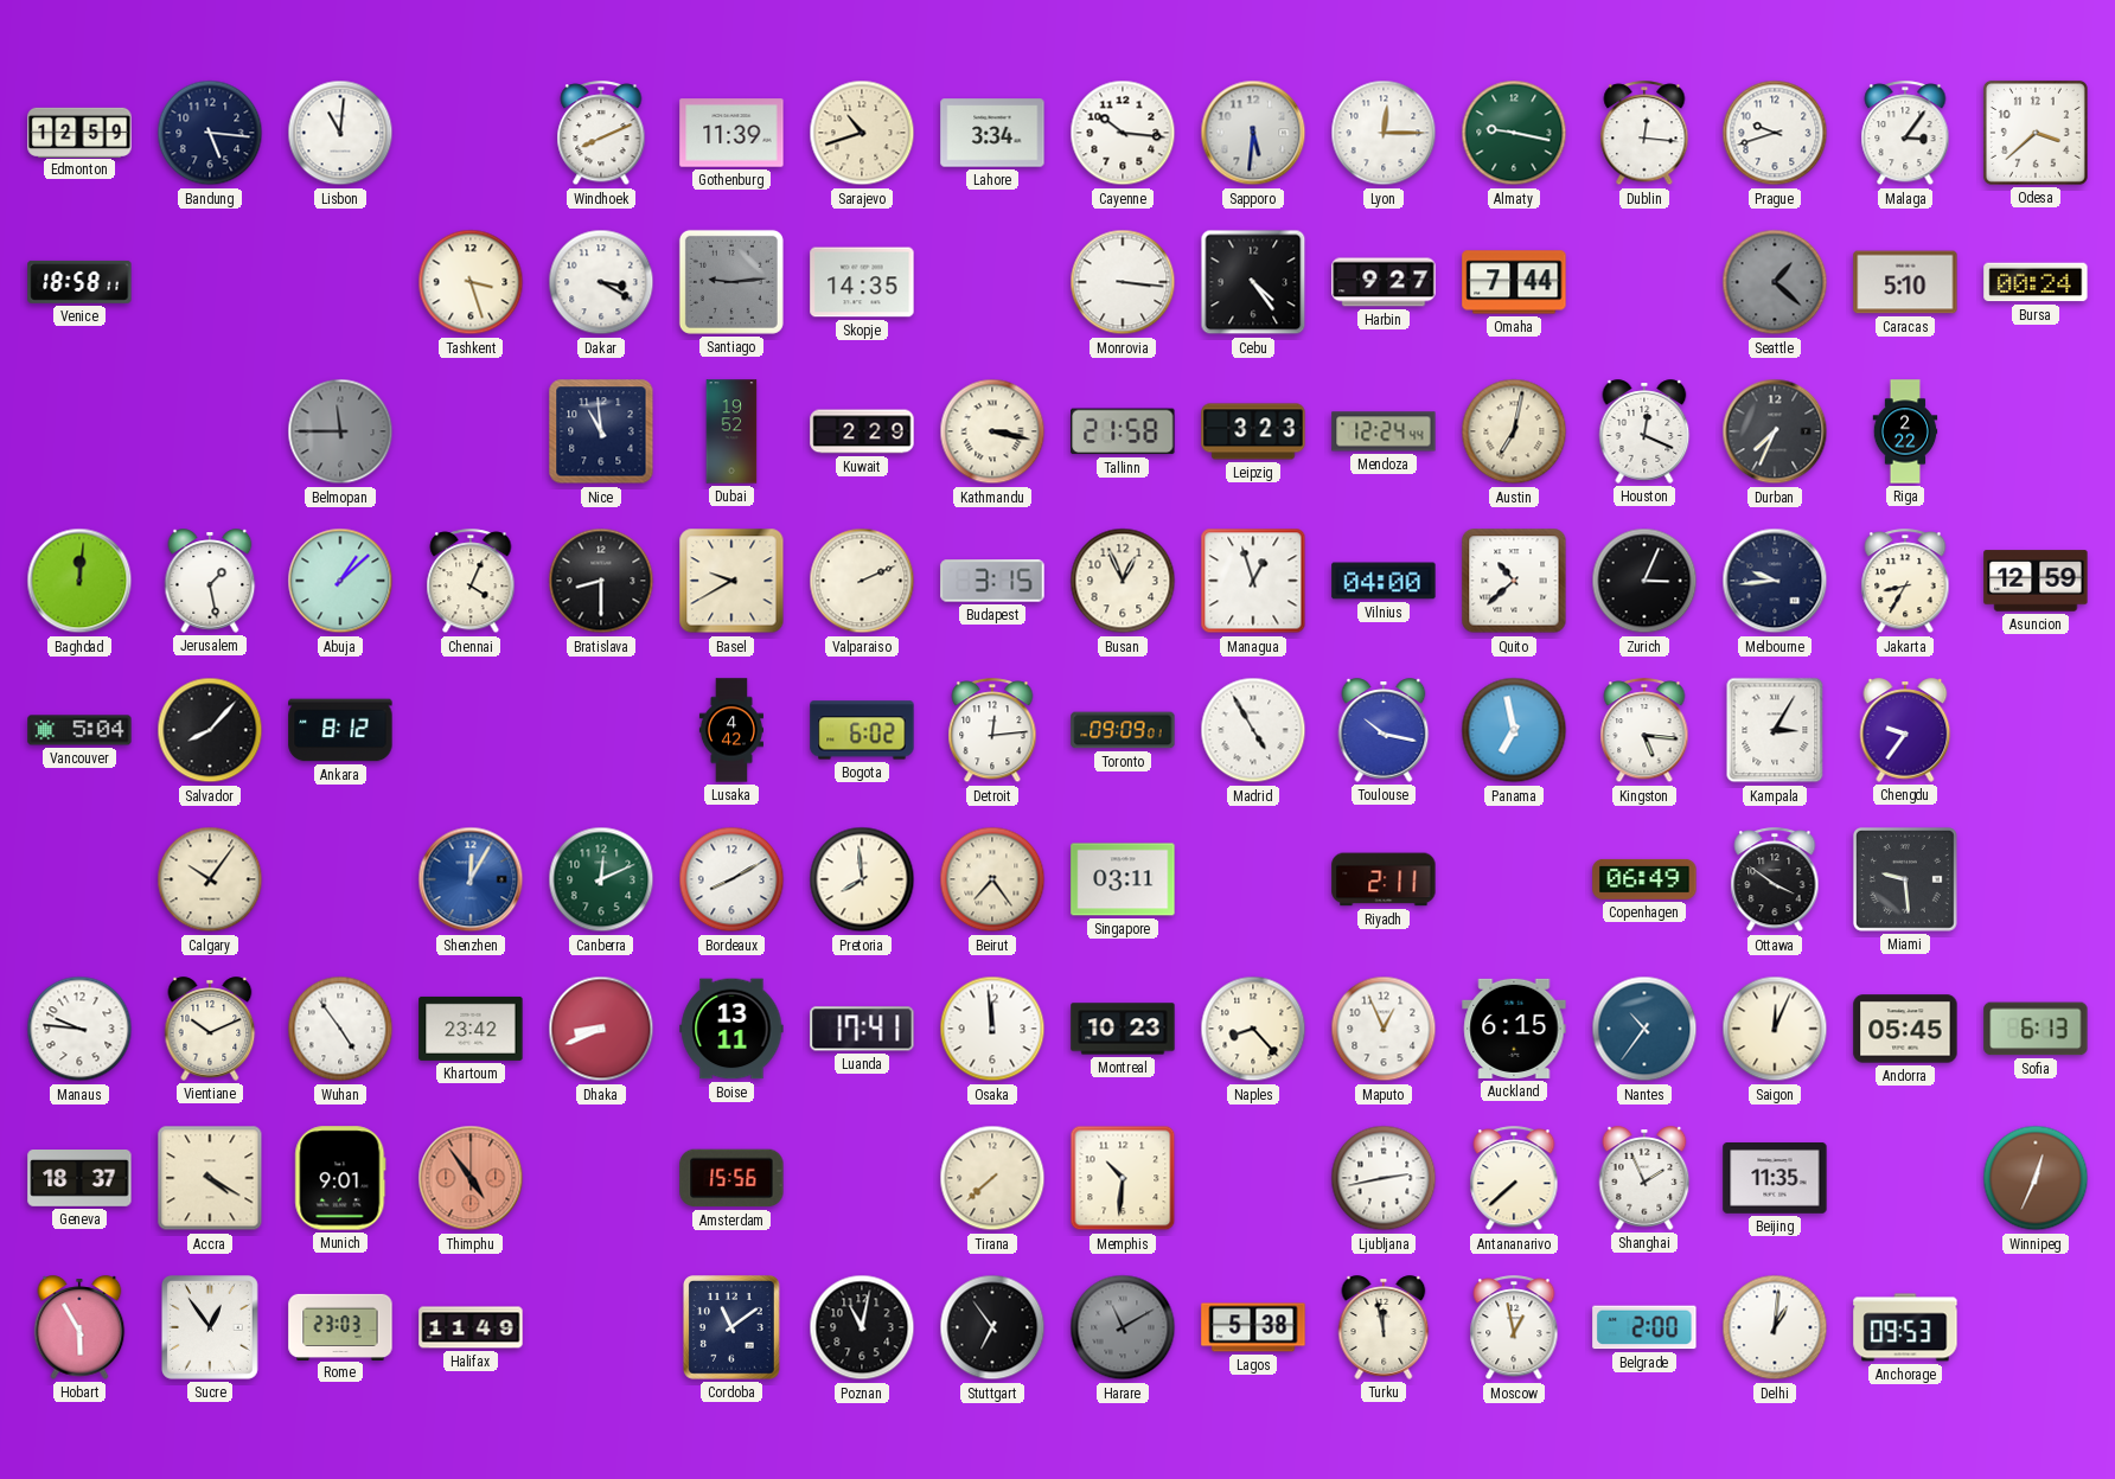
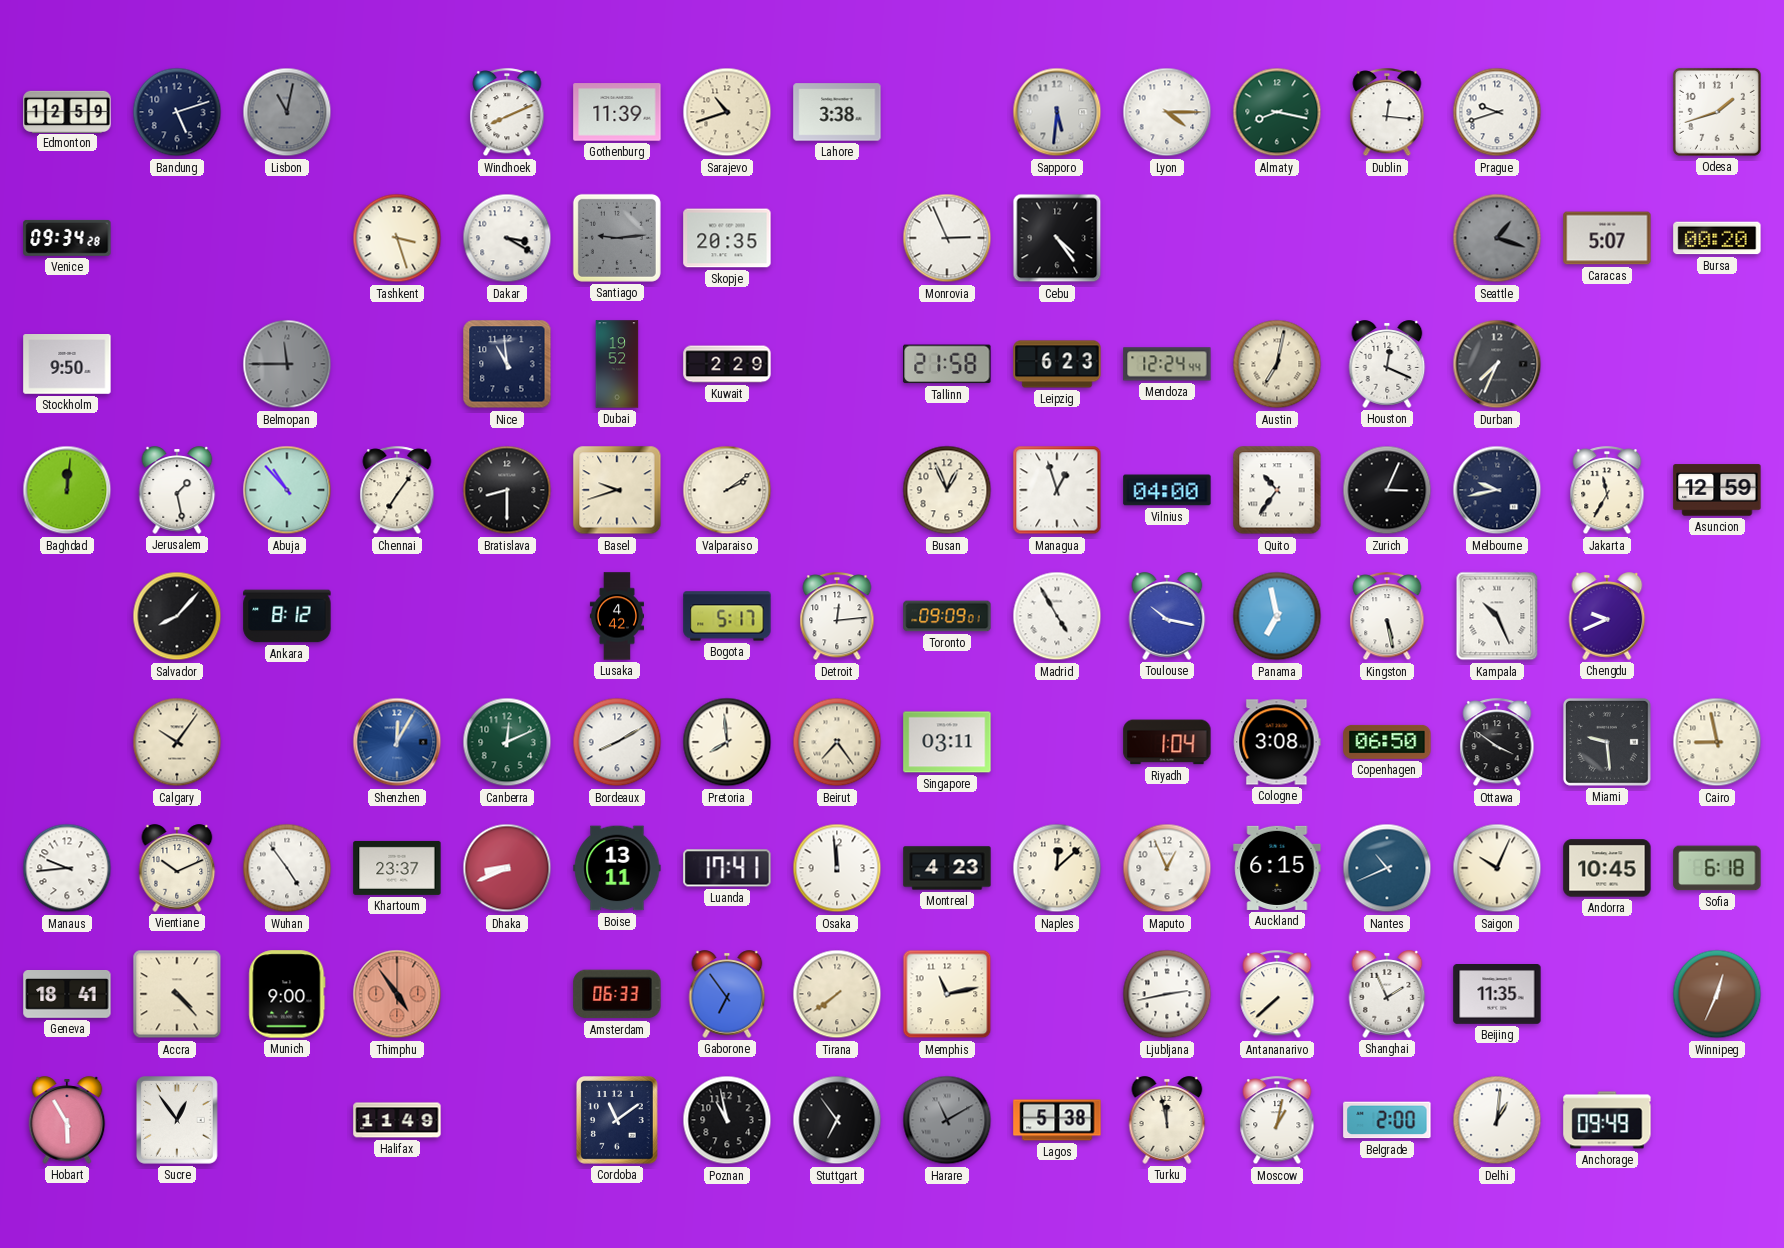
Bandung: 5:16 -> 5:12
Lisbon: 11:01 -> 11:02
Lisbon dial: white -> grey
Lahore: 3:34 -> 3:38
Cayenne: 10:16 -> none
Lyon: 12:15 -> 4:15
Almaty: 9:17 -> 8:17
Malaga: 3:06 -> none
Odesa: 3:38 -> 1:42
Venice: 18:58 -> 09:34
Skopje: 14:35 -> 20:35
Monrovia: 3:16 -> 2:56
Harbin: 9:27 -> none
Omaha: 7:44 -> none
Seattle: 1:22 -> 1:18
Caracas: 5:10 -> 5:07
Bursa: 00:24 -> 00:20
Stockholm: none -> 9:50
Kathmandu: 3:17 -> none
Leipzig: 3:23 -> 6:23
Riga: 2:22 -> none
Abuja: 1:08 -> 10:53
Chennai: 4:04 -> 7:06
Basel: 9:40 -> 9:42
Valparaiso: 2:11 -> 2:09
Budapest: 3:15 -> none
Quito: 10:38 -> 10:36
Melbourne: 9:44 -> 9:43
Jakarta: 8:35 -> 11:35
Vancouver: 5:04 -> none
Bogota: 6:02 -> 5:17
Kingston: 5:16 -> 5:28
Kampala: 3:05 -> 10:26
Chengdu: 9:36 -> 9:41
Riyadh: 2:11 -> 1:04
Cologne: none -> 3:08
Copenhagen: 06:49 -> 06:50
Cairo: none -> 8:58
Manaus: 9:46 -> 9:44
Khartoum: 23:42 -> 23:37
Montreal: 10:23 -> 4:23
Naples: 8:23 -> 12:08
Nantes: 10:36 -> 10:41
Saigon: 12:04 -> 10:04
Andorra: 05:45 -> 10:45
Sofia: 6:13 -> 6:18
Geneva: 18:37 -> 18:41
Accra: 4:20 -> 4:23
Munich: 9:01 -> 9:00
Amsterdam: 15:56 -> 06:33
Gaborone: none -> 6:54
Tirana: 7:38 -> 7:39
Memphis: 10:31 -> 11:13
Rome: 23:03 -> none
Poznan: 11:02 -> 10:58
Moscow: 12:58 -> 1:02
Anchorage: 09:53 -> 09:49
